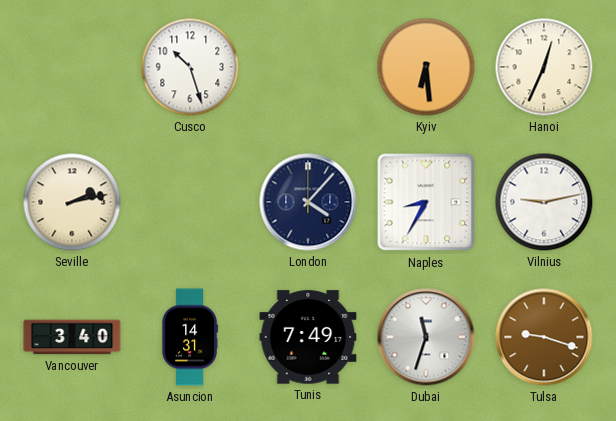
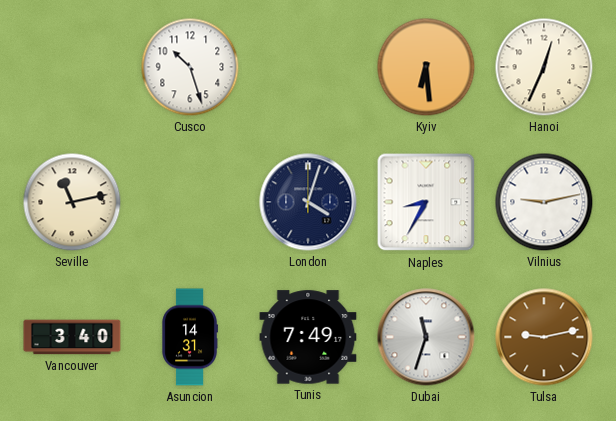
Seville: 2:13 -> 11:13
London: 4:07 -> 4:03
Tulsa: 9:18 -> 9:13
